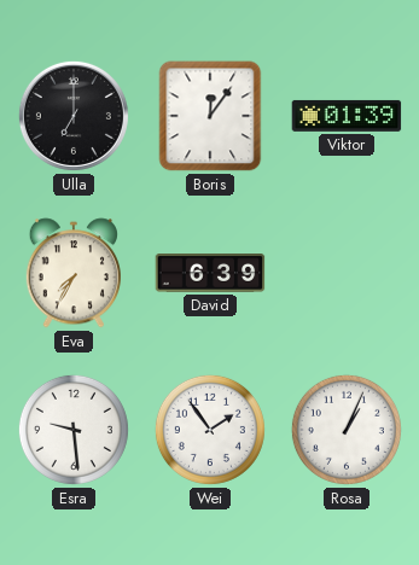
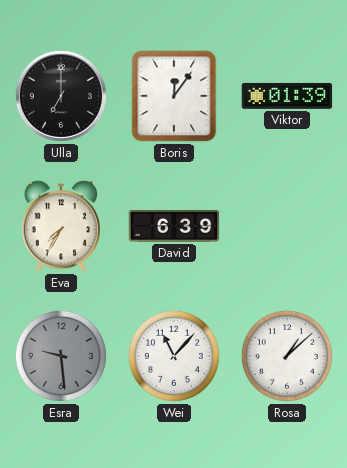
Esra dial: white -> grey
Wei: 1:54 -> 11:07
Rosa: 1:04 -> 1:08
